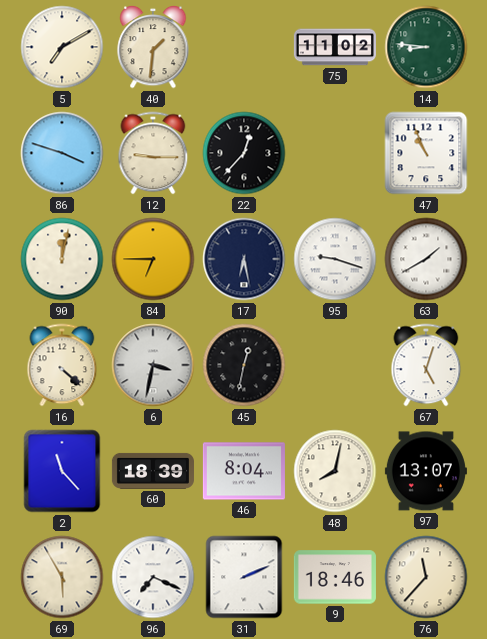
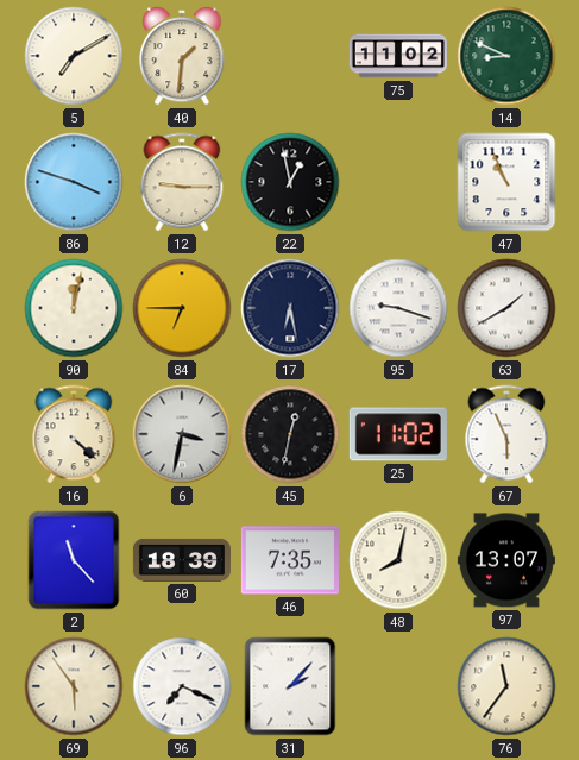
14: 8:46 -> 8:49
22: 12:37 -> 12:58
25: none -> 11:02
67: 5:03 -> 5:56
46: 8:04 -> 7:35
69: 5:55 -> 5:54
31: 2:11 -> 2:07
9: 18:46 -> none
76: 11:37 -> 11:36
